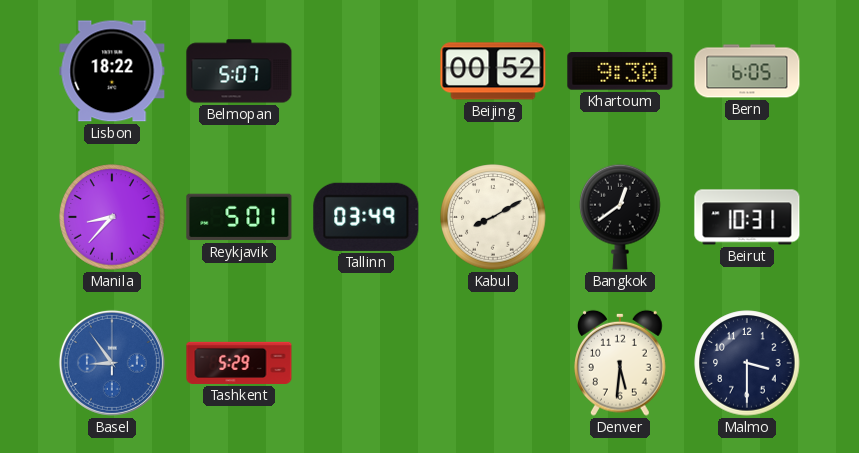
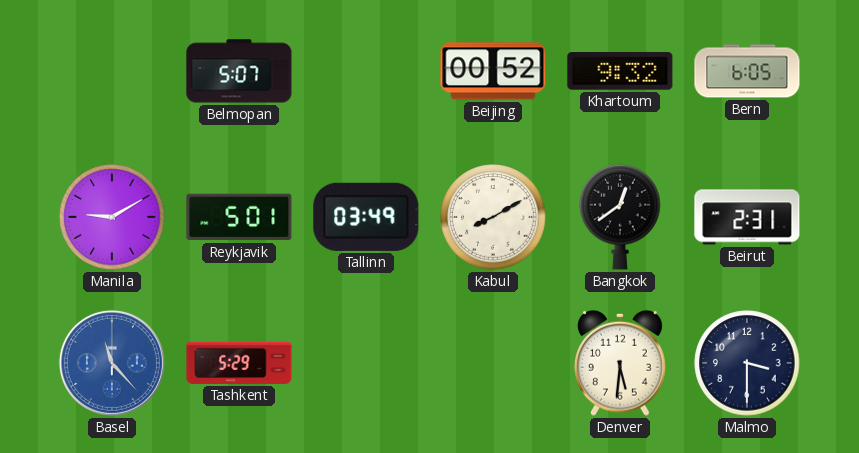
Lisbon: 18:22 -> none
Khartoum: 9:30 -> 9:32
Manila: 8:37 -> 9:10
Beirut: 10:31 -> 2:31
Basel: 8:54 -> 11:23
